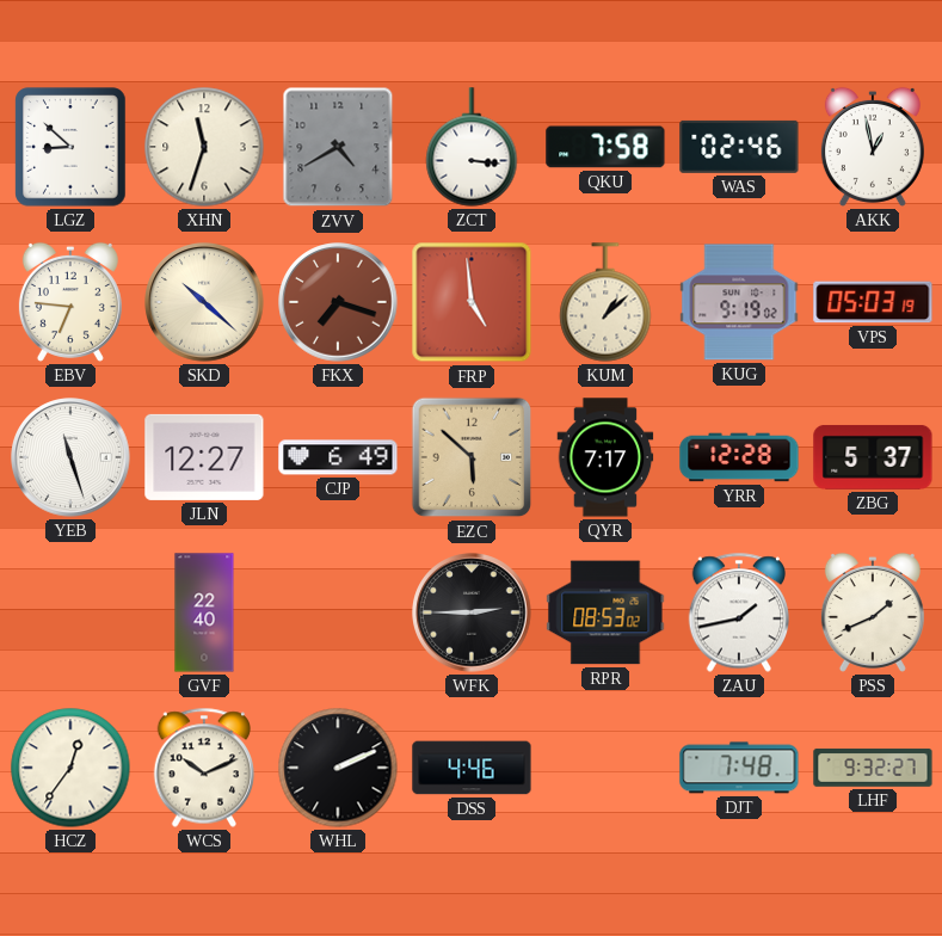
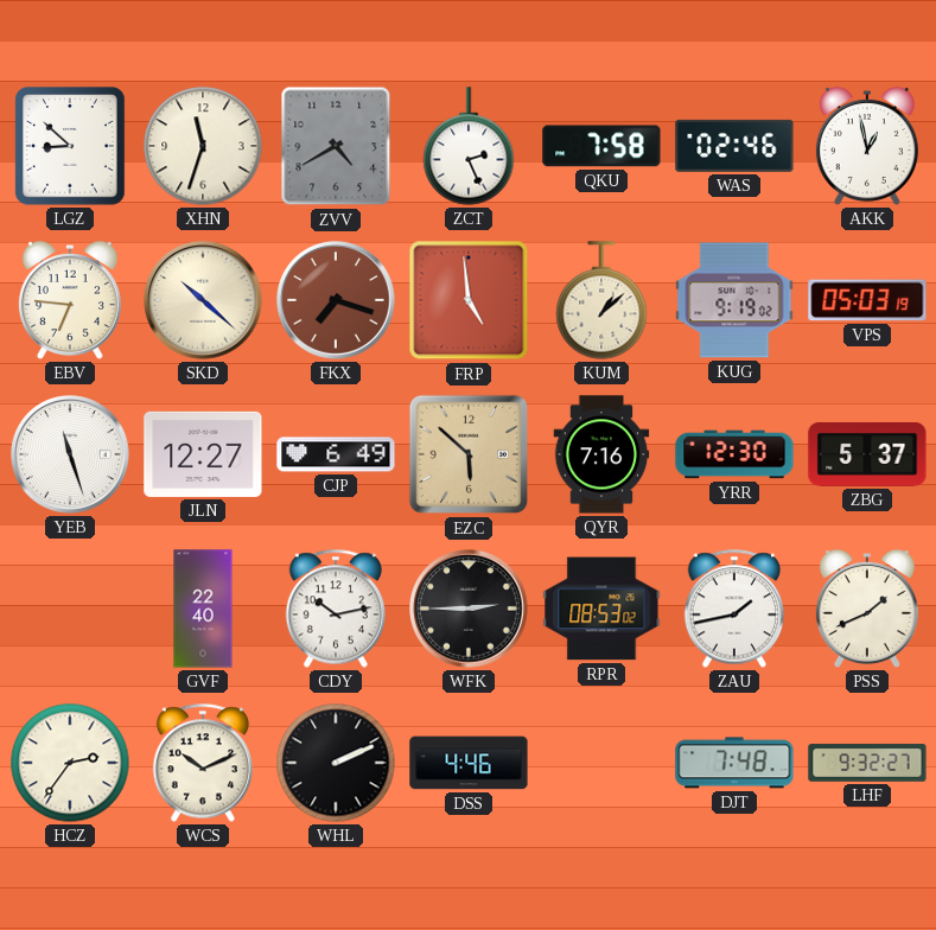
ZCT: 3:16 -> 2:26
QYR: 7:17 -> 7:16
YRR: 12:28 -> 12:30
CDY: none -> 10:13
HCZ: 12:36 -> 2:36
